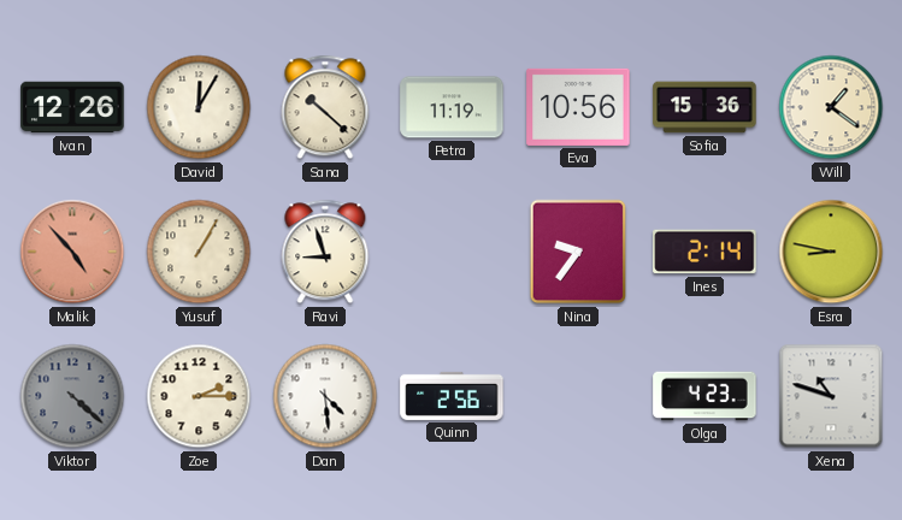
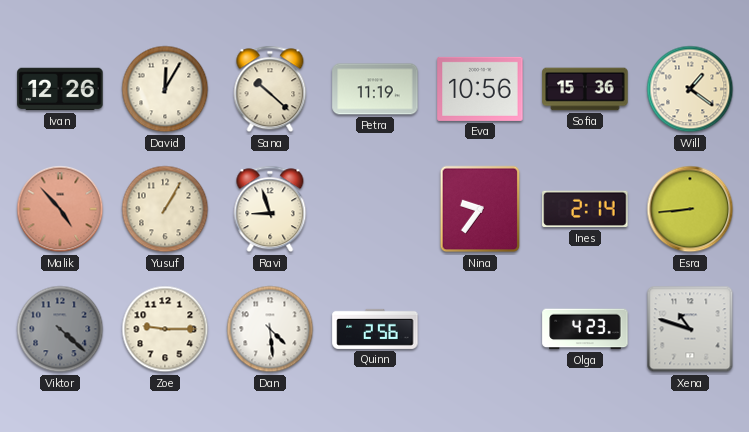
Esra: 8:47 -> 8:44
Zoe: 2:15 -> 9:15
